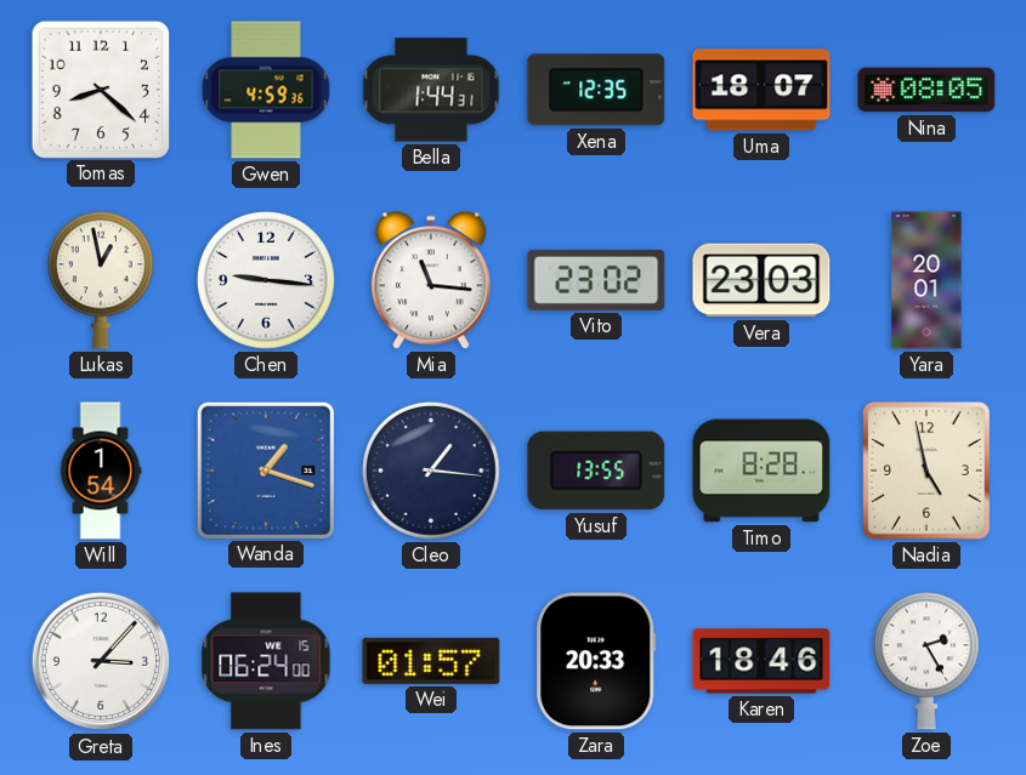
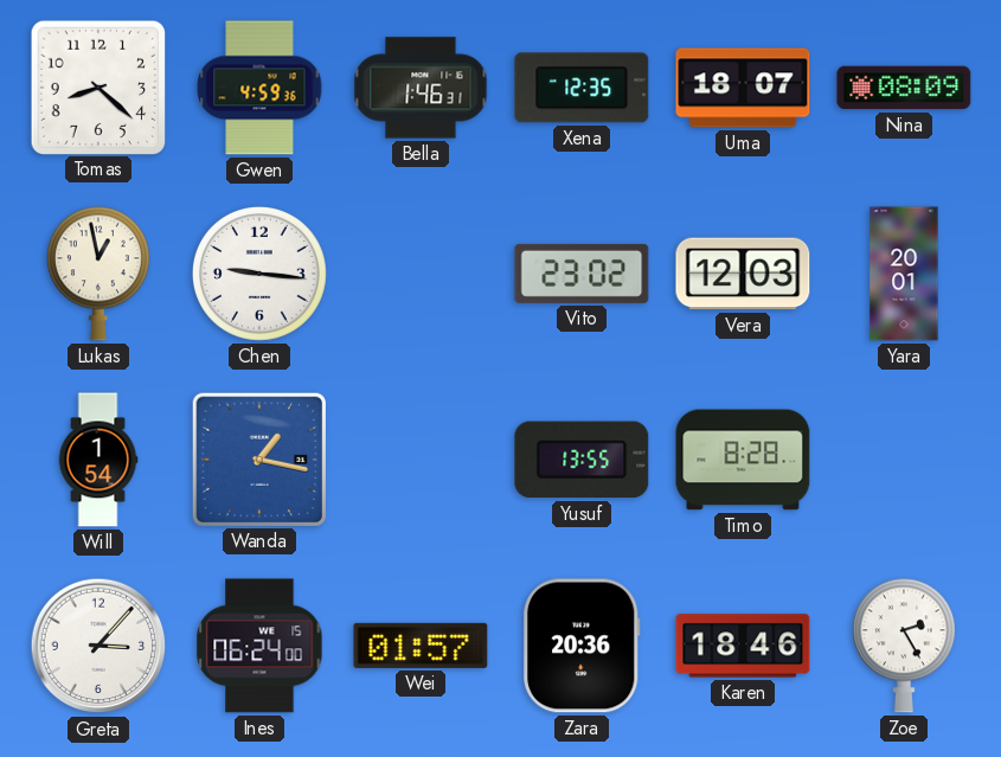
Bella: 1:44 -> 1:46
Nina: 08:05 -> 08:09
Mia: 11:16 -> none
Vera: 23:03 -> 12:03
Wanda: 1:18 -> 1:17
Cleo: 1:16 -> none
Nadia: 4:58 -> none
Zara: 20:33 -> 20:36
